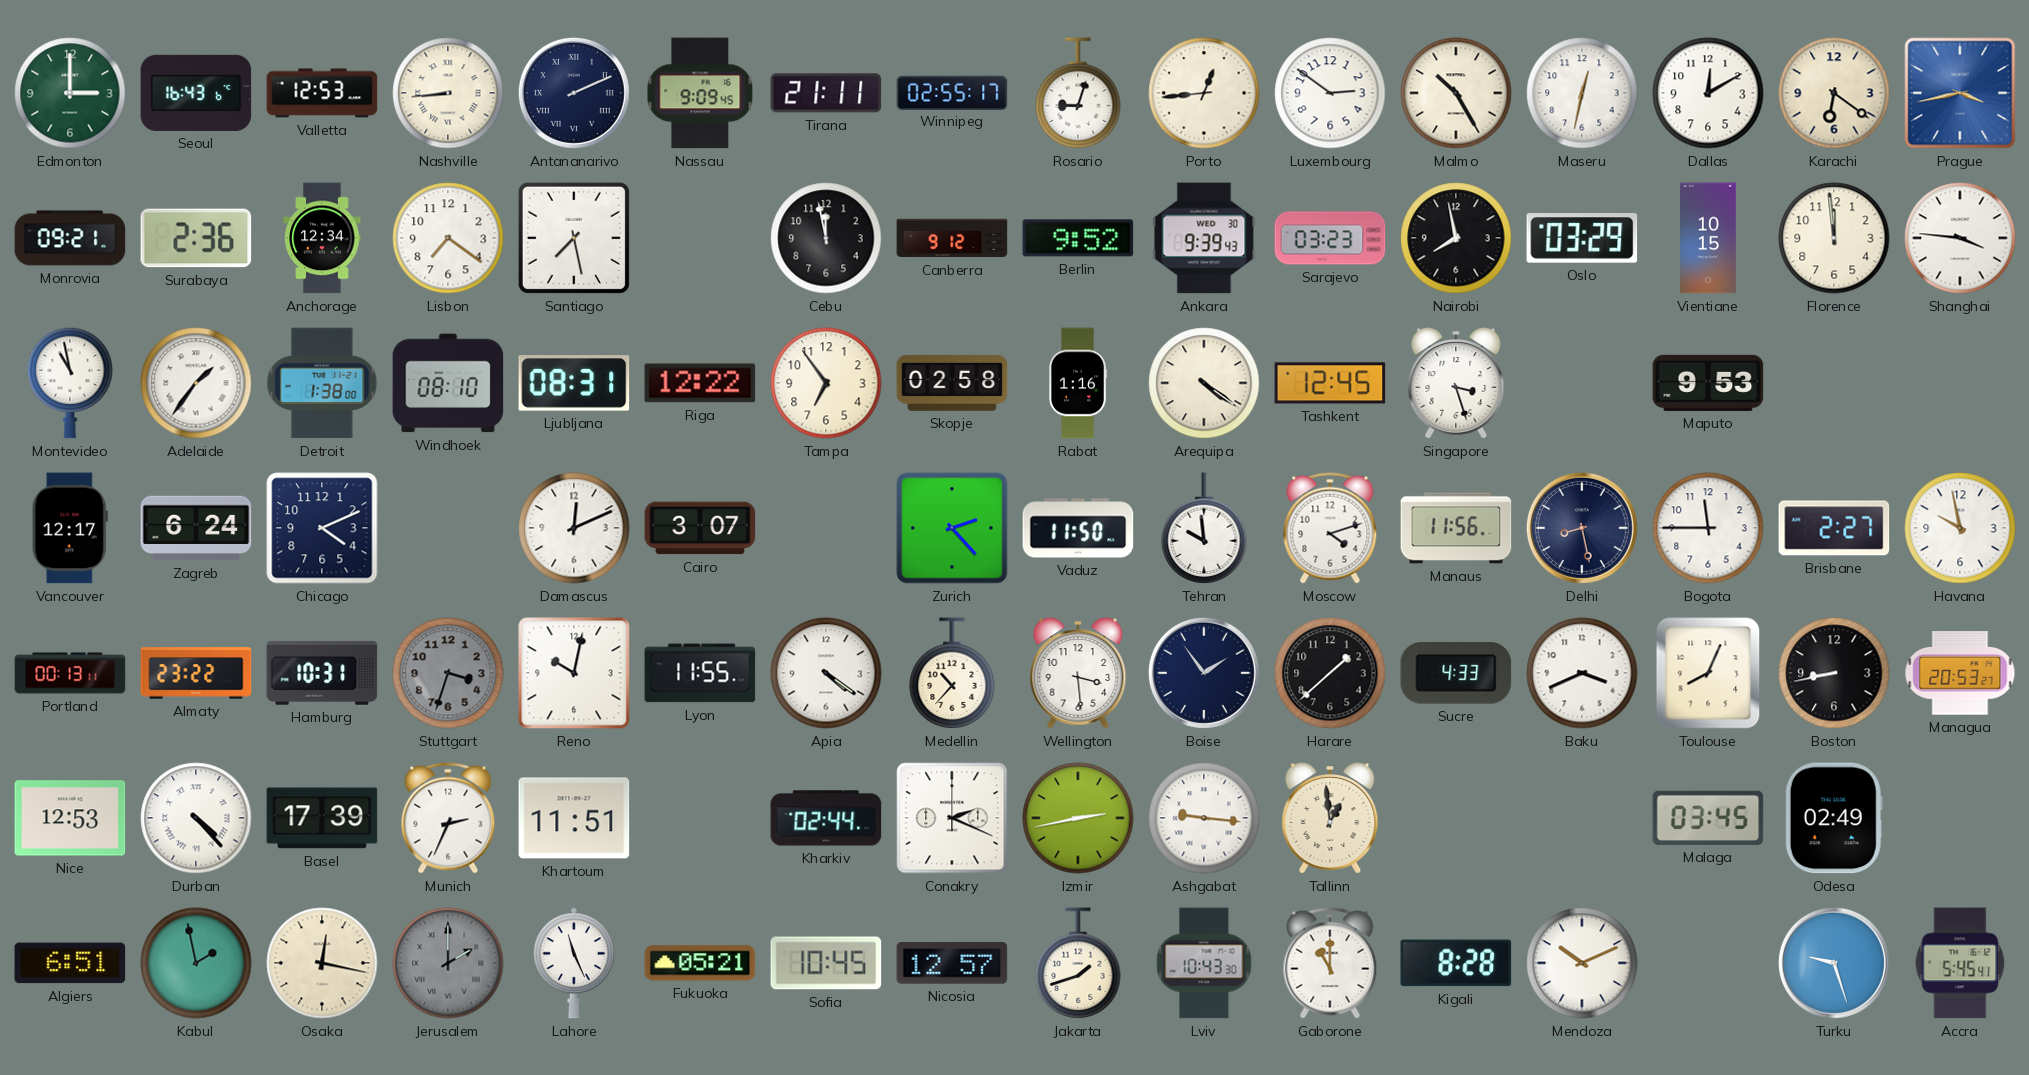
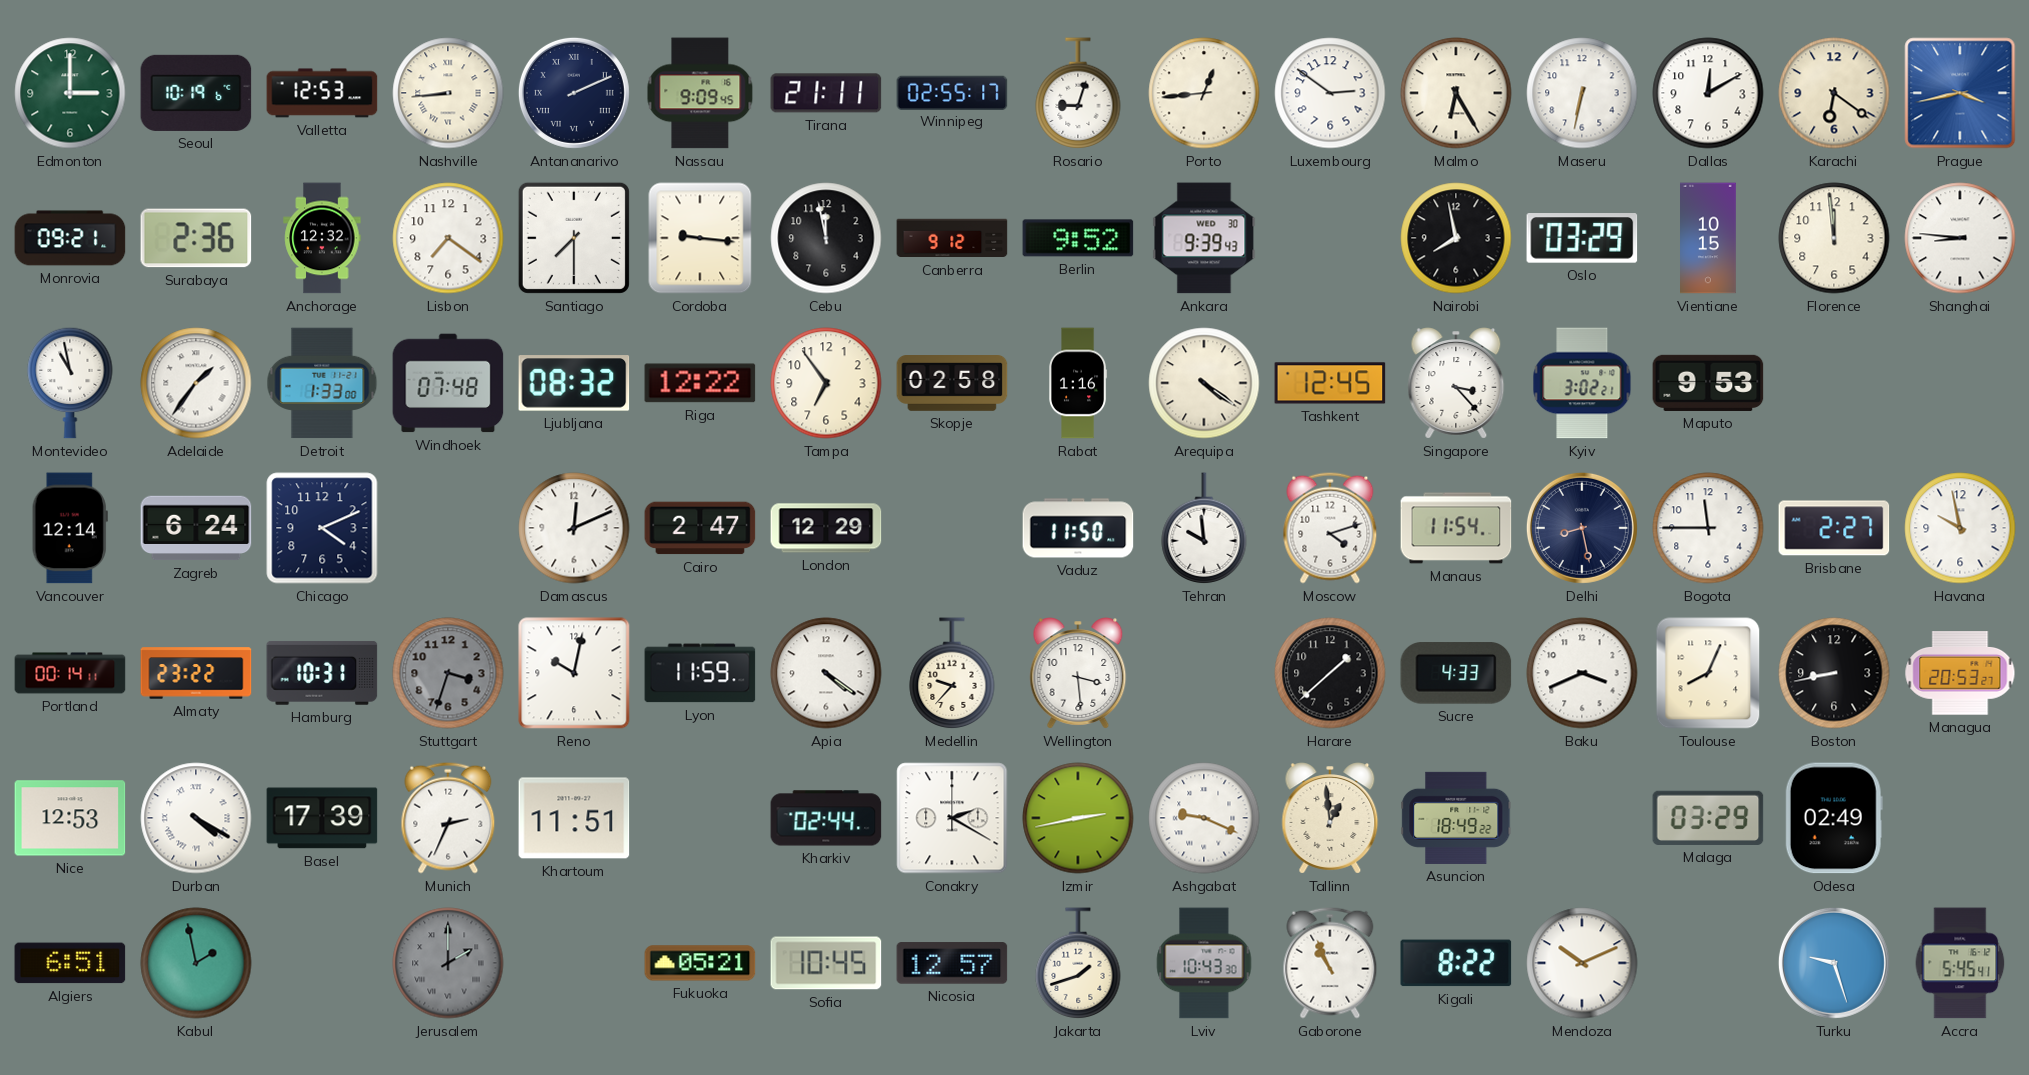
Seoul: 16:43 -> 10:19
Malmo: 10:25 -> 6:25
Maseru: 12:32 -> 6:32
Anchorage: 12:34 -> 12:32
Santiago: 7:28 -> 7:30
Cordoba: none -> 9:16
Sarajevo: 03:23 -> none
Shanghai: 3:46 -> 8:46
Detroit: 1:38 -> 1:33
Windhoek: 08:10 -> 07:48
Ljubljana: 08:31 -> 08:32
Singapore: 3:27 -> 3:23
Kyiv: none -> 3:02
Vancouver: 12:17 -> 12:14
Cairo: 3:07 -> 2:47
London: none -> 12:29
Zurich: 2:23 -> none
Manaus: 11:56 -> 11:54
Portland: 00:13 -> 00:14
Lyon: 11:55 -> 11:59
Medellin: 10:37 -> 9:37
Boise: 1:54 -> none
Durban: 4:23 -> 4:20
Conakry: 2:19 -> 2:20
Ashgabat: 9:16 -> 9:19
Asuncion: none -> 18:49
Malaga: 03:45 -> 03:29
Osaka: 12:17 -> none
Lahore: 11:26 -> none
Gaborone: 11:00 -> 10:56
Kigali: 8:28 -> 8:22
